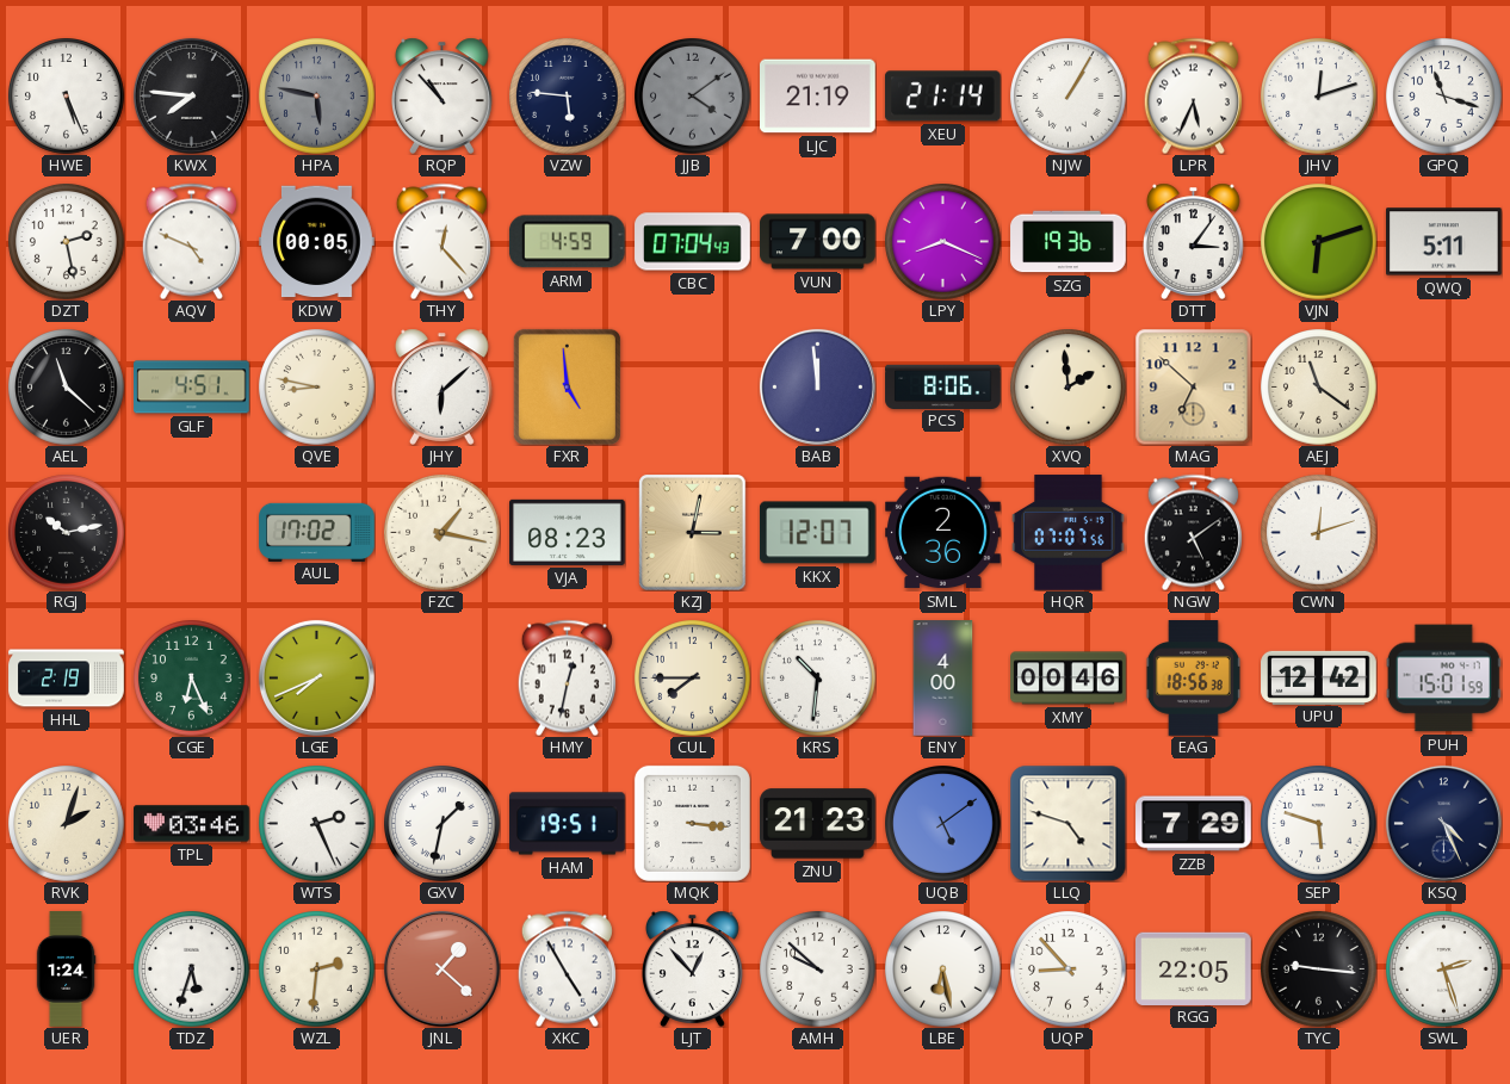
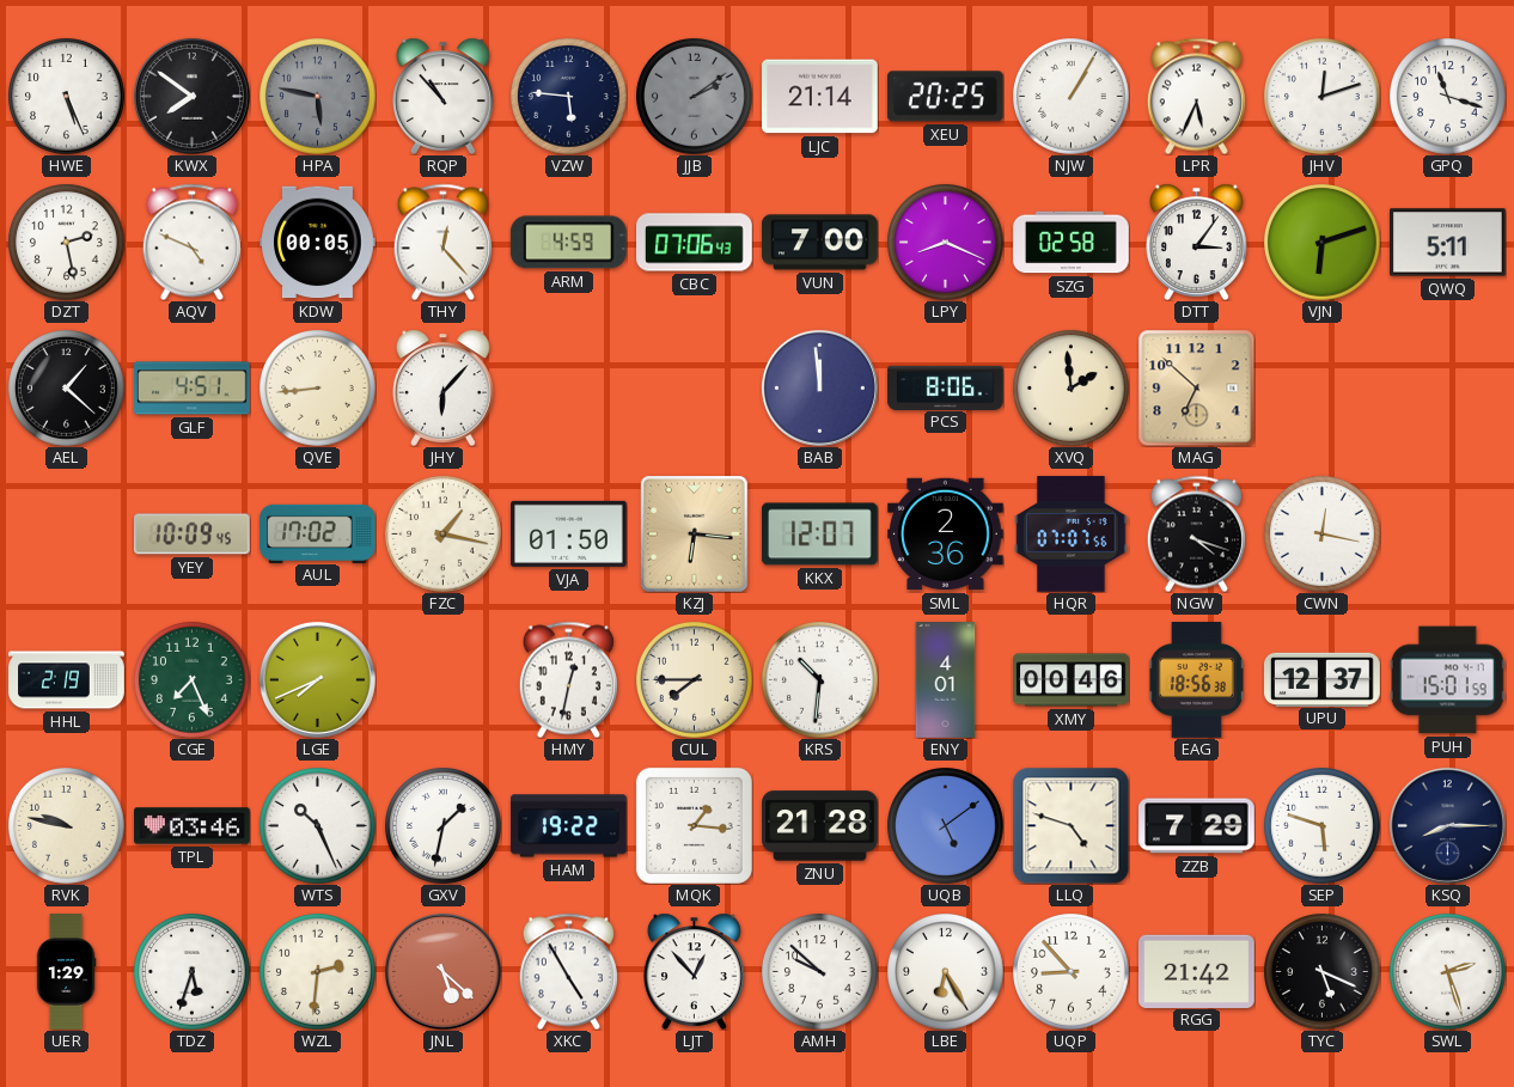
KWX: 7:46 -> 7:51
JJB: 4:09 -> 2:09
LJC: 21:19 -> 21:14
XEU: 21:14 -> 20:25
CBC: 07:04 -> 07:06
SZG: 19:36 -> 02:58
AEL: 11:22 -> 1:22
QVE: 8:47 -> 8:44
JHY: 6:08 -> 6:07
FXR: 4:59 -> none
AEJ: 11:21 -> none
RGJ: 10:13 -> none
YEY: none -> 10:09
VJA: 08:23 -> 01:50
KZJ: 3:02 -> 6:16
NGW: 5:09 -> 4:18
CWN: 12:12 -> 12:17
CGE: 6:26 -> 7:26
ENY: 4:00 -> 4:01
UPU: 12:42 -> 12:37
RVK: 2:03 -> 9:47
WTS: 2:26 -> 10:26
HAM: 19:51 -> 19:22
MQK: 3:16 -> 1:16
ZNU: 21:23 -> 21:28
KSQ: 4:26 -> 8:15
UER: 1:24 -> 1:29
JNL: 1:22 -> 5:22
LBE: 6:28 -> 6:25
RGG: 22:05 -> 21:42
TYC: 9:16 -> 5:19
